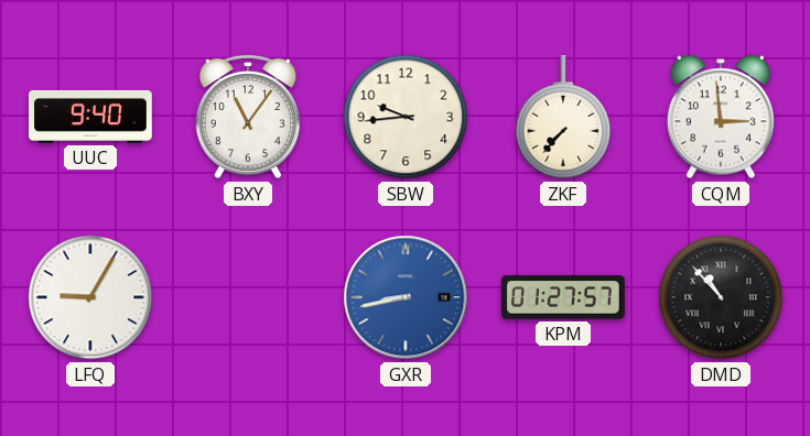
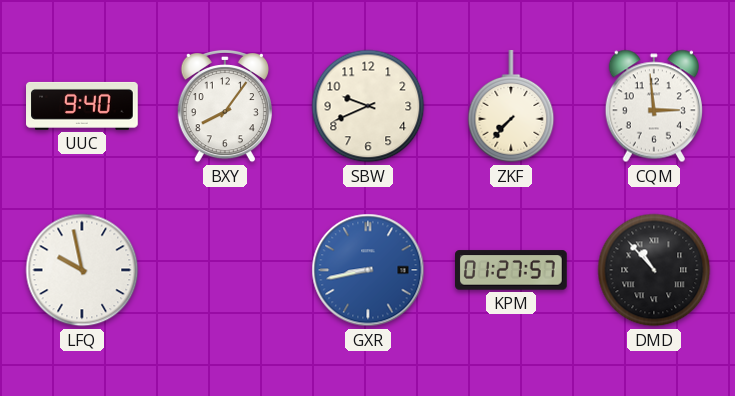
BXY: 11:06 -> 8:06
SBW: 9:44 -> 9:41
LFQ: 9:05 -> 9:58
